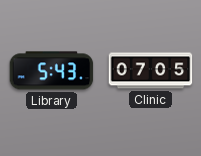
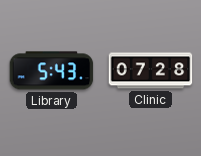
Clinic: 07:05 -> 07:28
